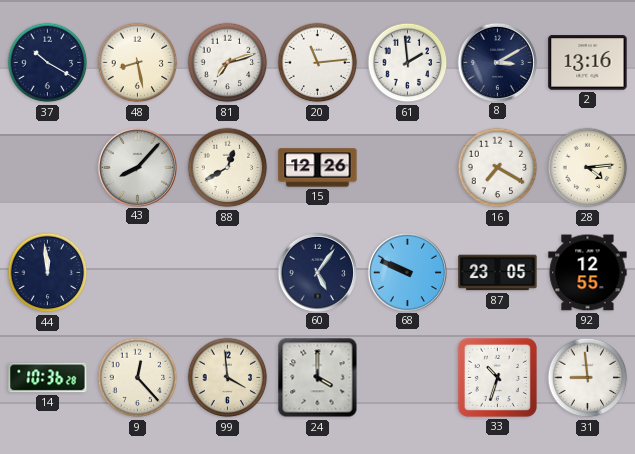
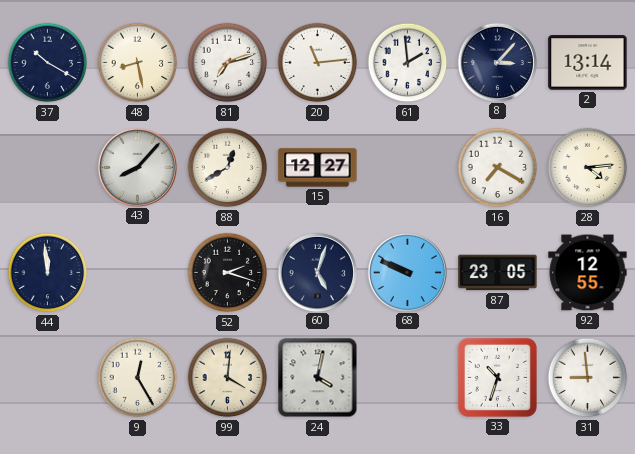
8: 3:10 -> 3:07
2: 13:16 -> 13:14
15: 12:26 -> 12:27
52: none -> 2:18
60: 5:06 -> 5:03
14: 10:36 -> none
9: 12:23 -> 12:25
99: 3:59 -> 4:01
24: 4:00 -> 4:02
